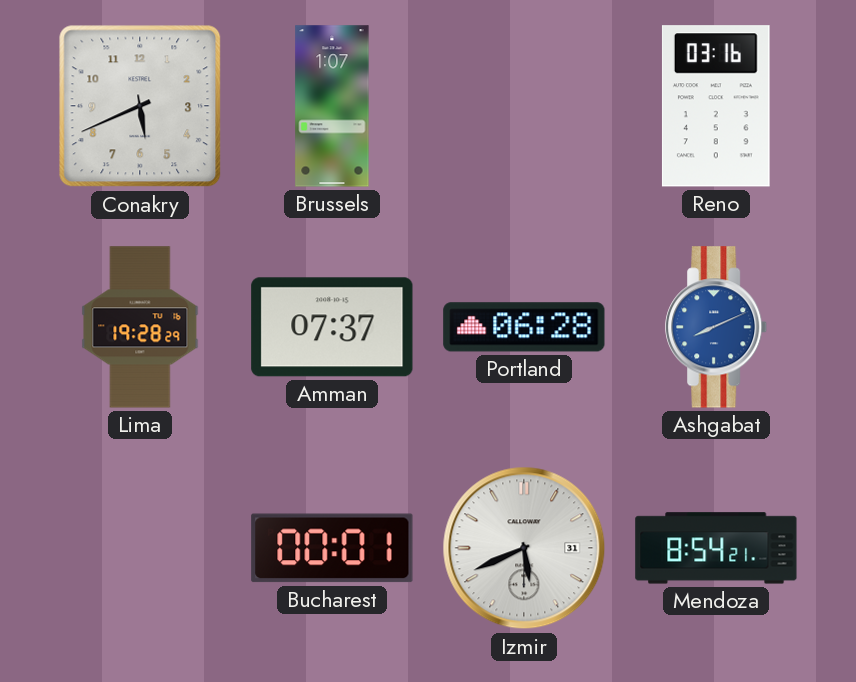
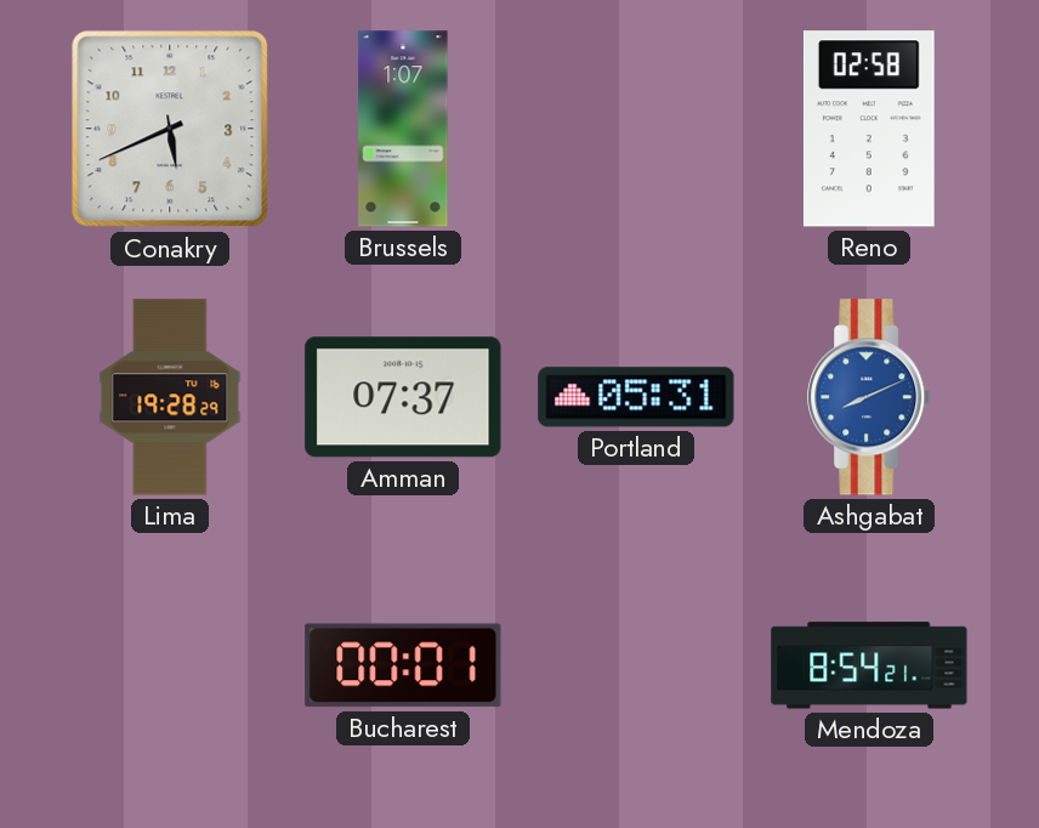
Reno: 03:16 -> 02:58
Portland: 06:28 -> 05:31
Izmir: 5:41 -> none
